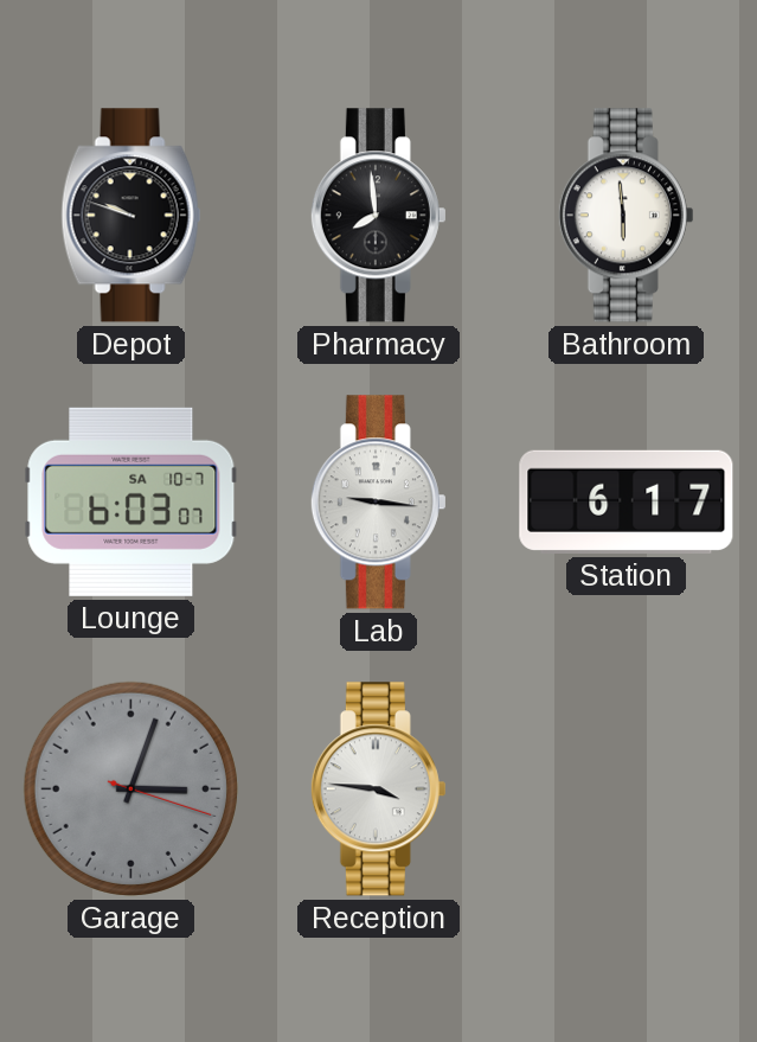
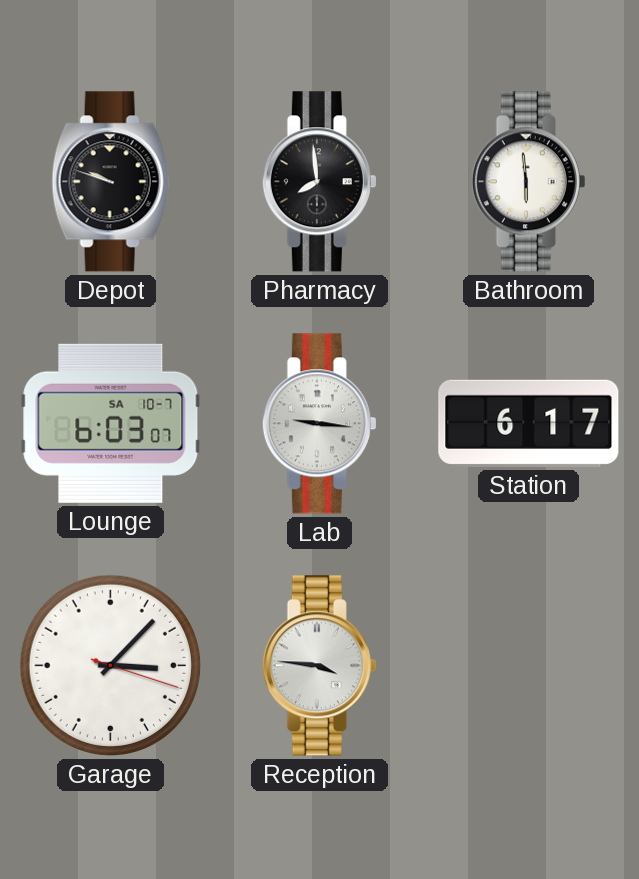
Garage: 3:03 -> 3:07
Garage dial: grey -> white
